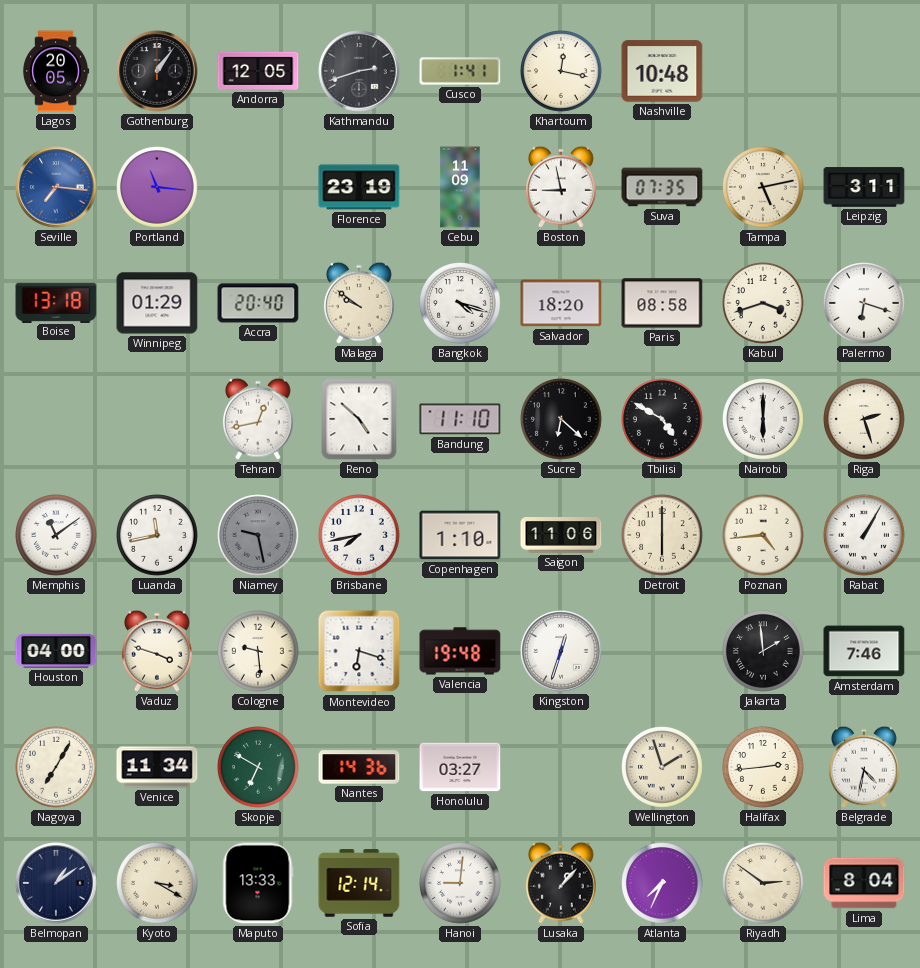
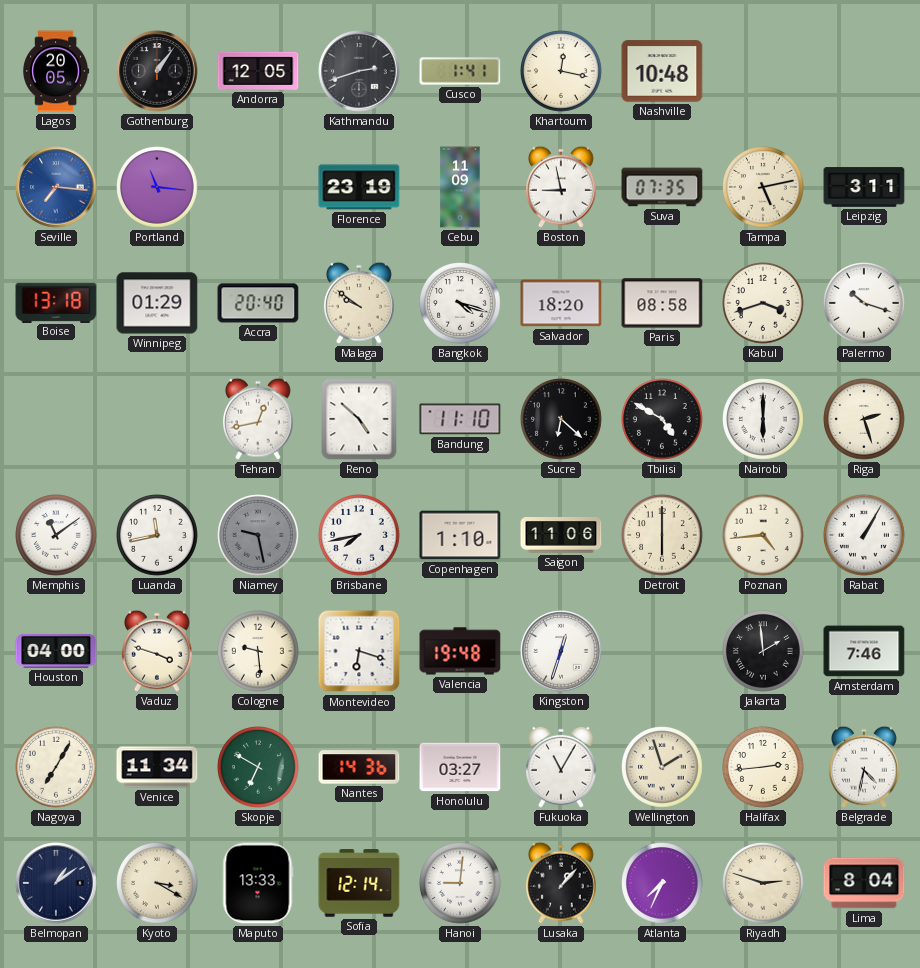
Palermo: 6:18 -> 10:18
Fukuoka: none -> 11:05
Riyadh: 2:51 -> 2:48
